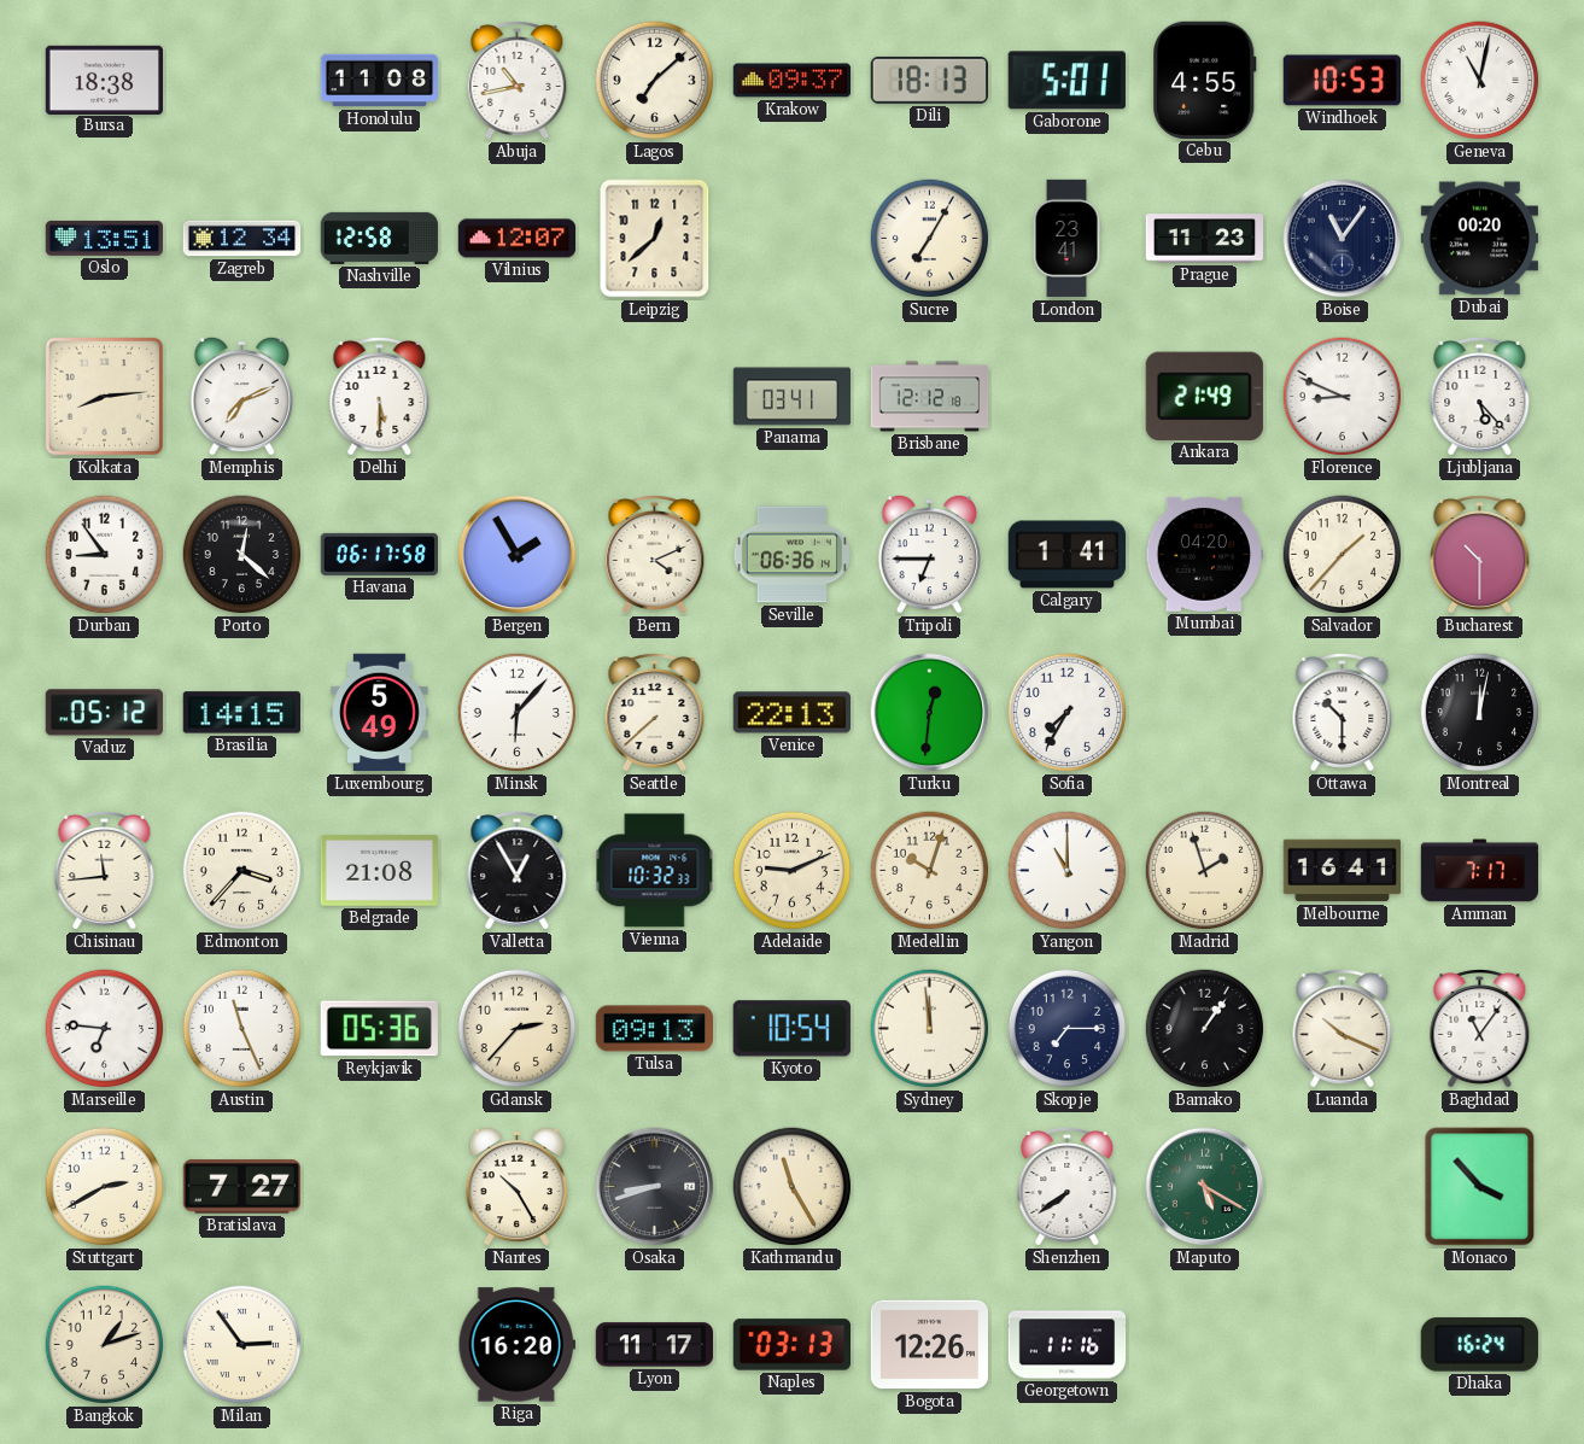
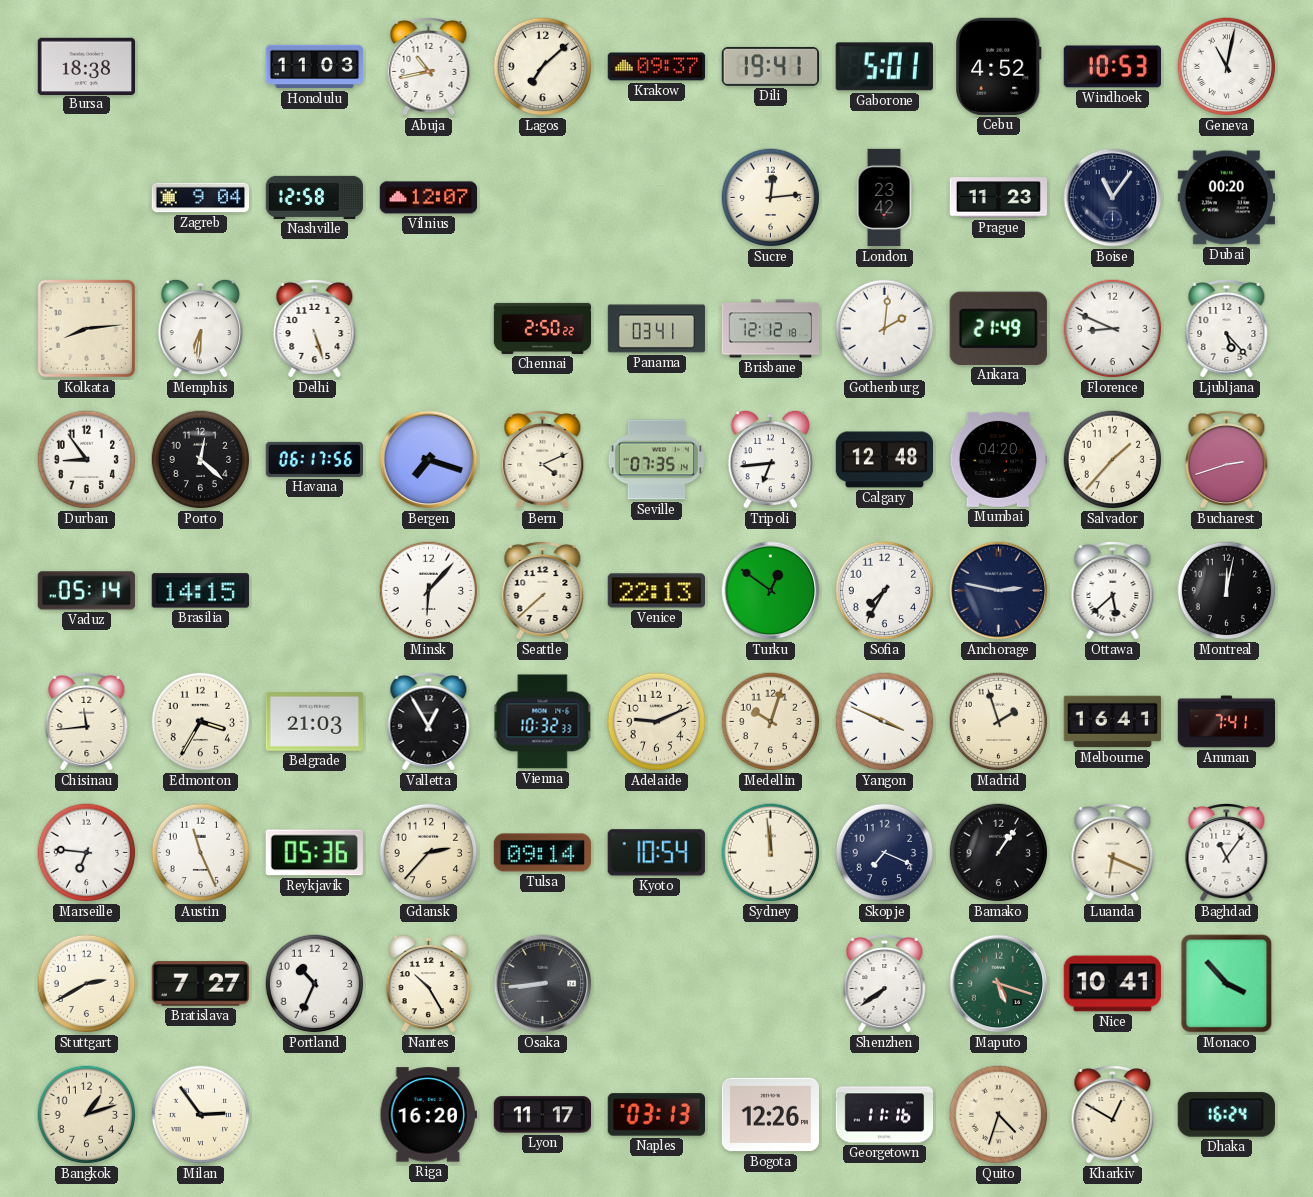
Honolulu: 11:08 -> 11:03
Dili: 18:13 -> 19:41
Cebu: 4:55 -> 4:52
Oslo: 13:51 -> none
Zagreb: 12:34 -> 9:04
Leipzig: 12:38 -> none
Sucre: 7:05 -> 12:14
London: 23:41 -> 23:42
Memphis: 7:11 -> 6:31
Delhi: 5:30 -> 5:27
Chennai: none -> 2:50
Gothenburg: none -> 2:01
Havana: 06:17:58 -> 06:17:56
Bergen: 1:55 -> 7:18
Seville: 06:36 -> 07:35
Tripoli: 6:45 -> 6:44
Calgary: 1:41 -> 12:48
Bucharest: 10:30 -> 2:42
Vaduz: 05:12 -> 05:14
Luxembourg: 5:49 -> none
Turku: 12:31 -> 12:51
Anchorage: none -> 2:47
Ottawa: 10:30 -> 5:38
Edmonton: 3:37 -> 3:35
Belgrade: 21:08 -> 21:03
Yangon: 11:00 -> 3:49
Amman: 7:17 -> 7:41
Tulsa: 09:13 -> 09:14
Skopje: 7:15 -> 7:19
Luanda: 10:19 -> 6:19
Portland: none -> 10:34
Osaka: 8:42 -> 8:44
Kathmandu: 11:25 -> none
Maputo: 5:20 -> 5:18
Nice: none -> 10:41
Quito: none -> 4:33
Kharkiv: none -> 12:50
